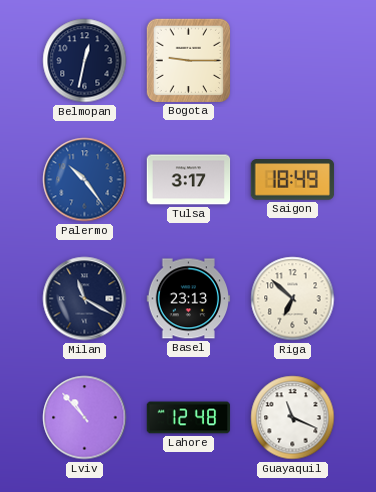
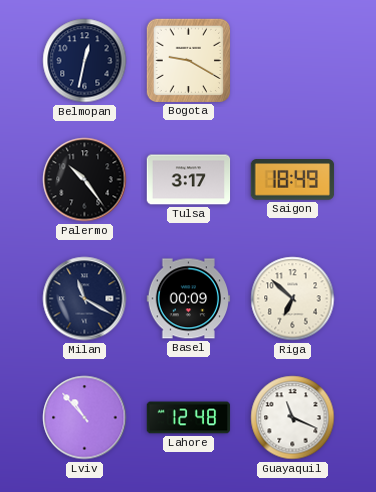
Bogota: 9:15 -> 9:20
Palermo dial: blue -> black
Basel: 23:13 -> 00:09
